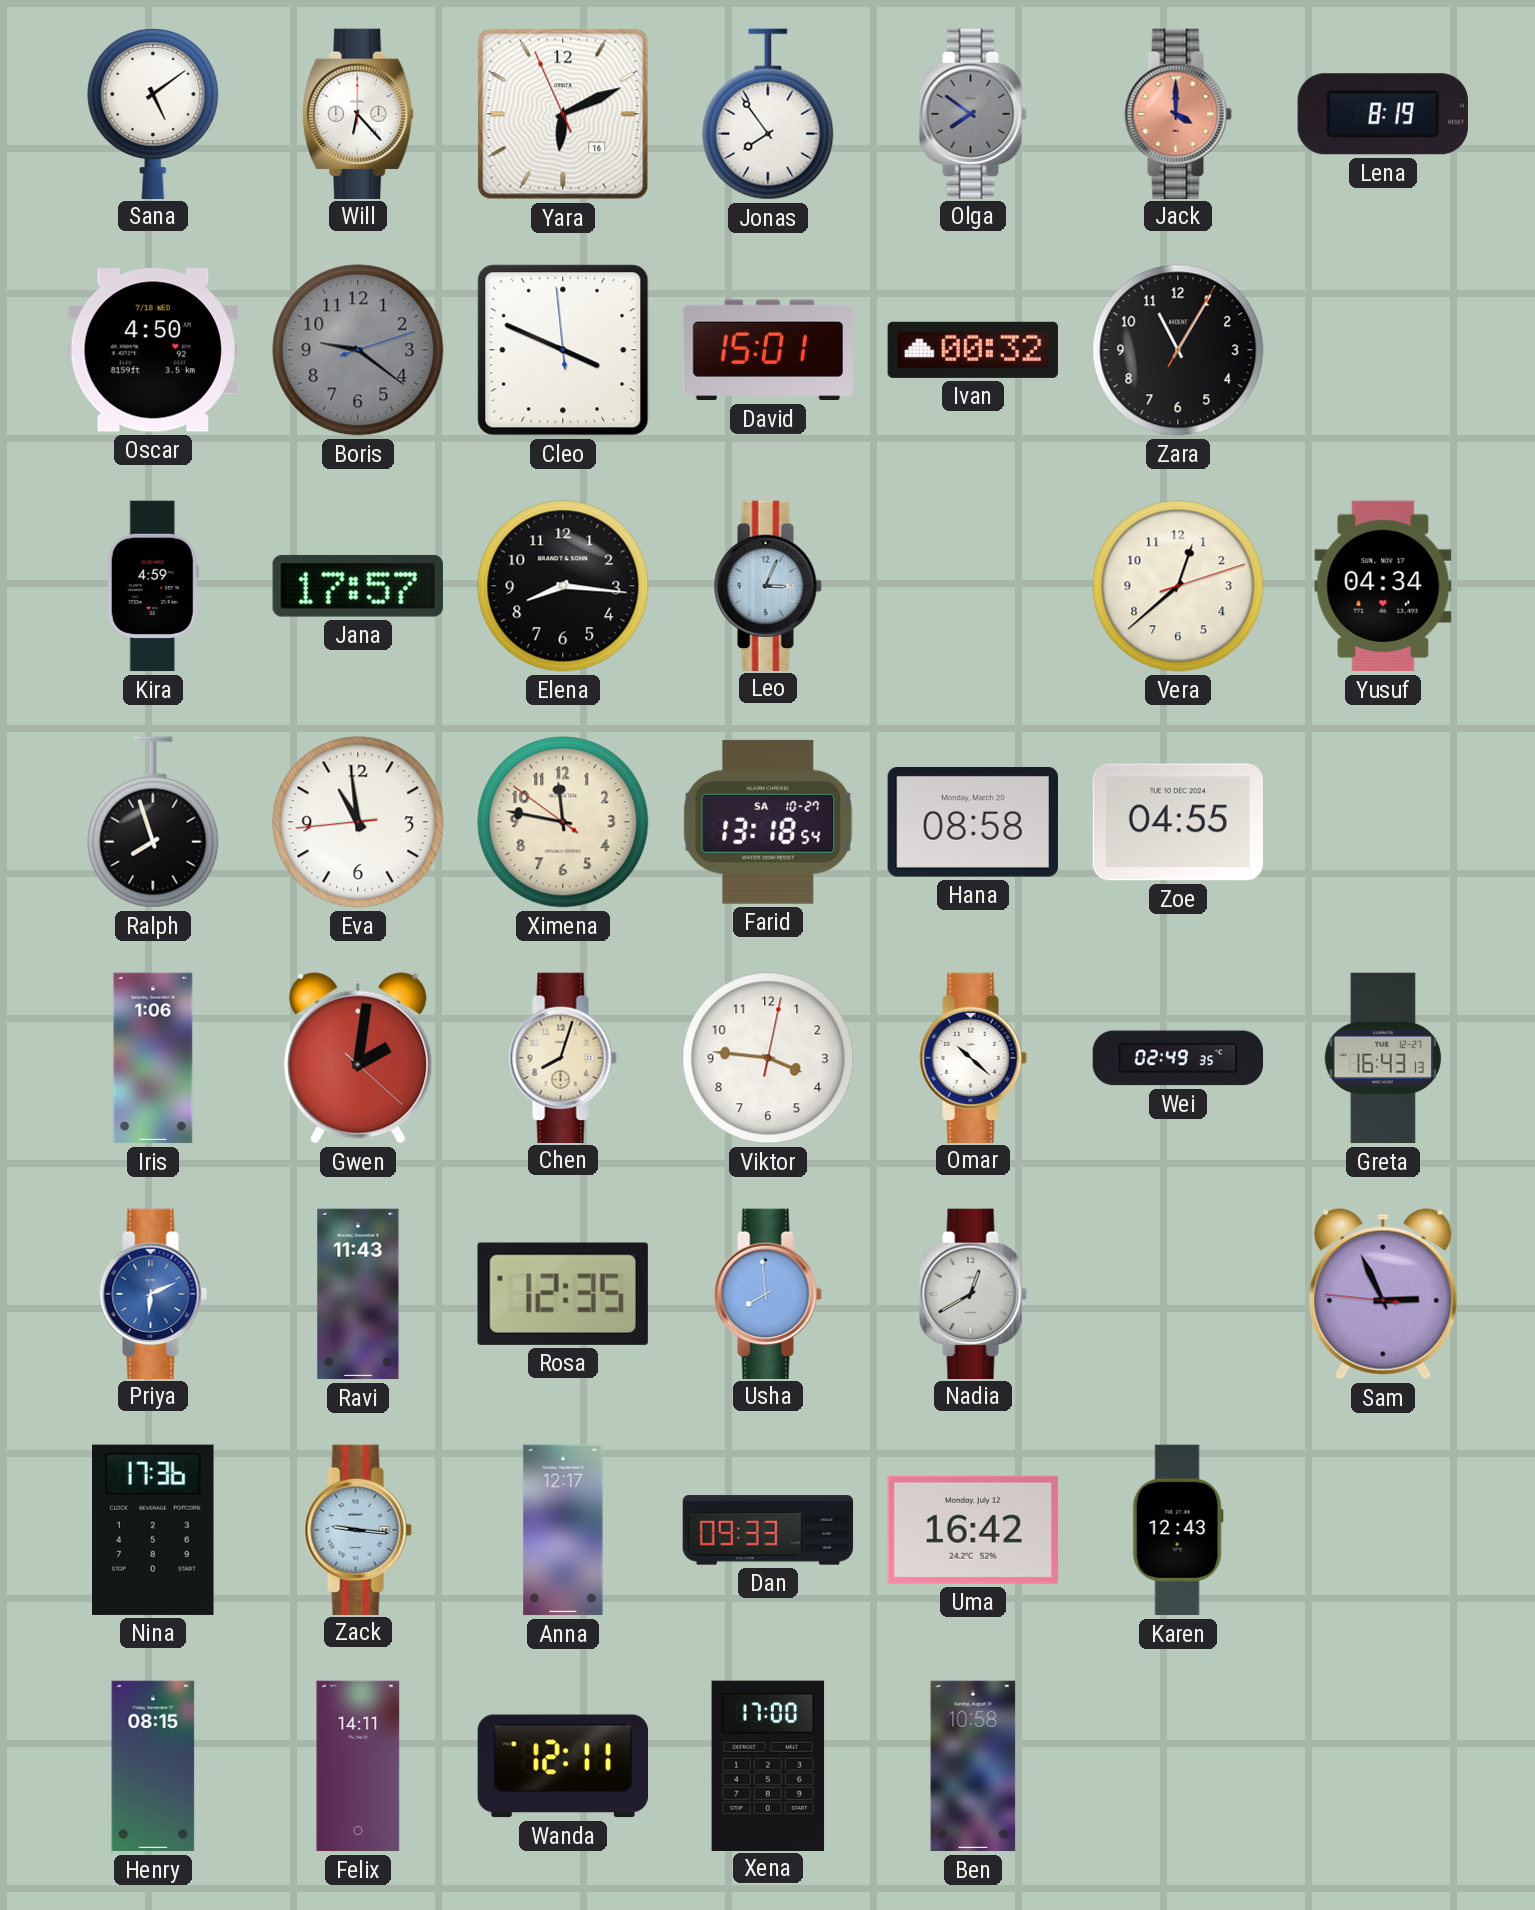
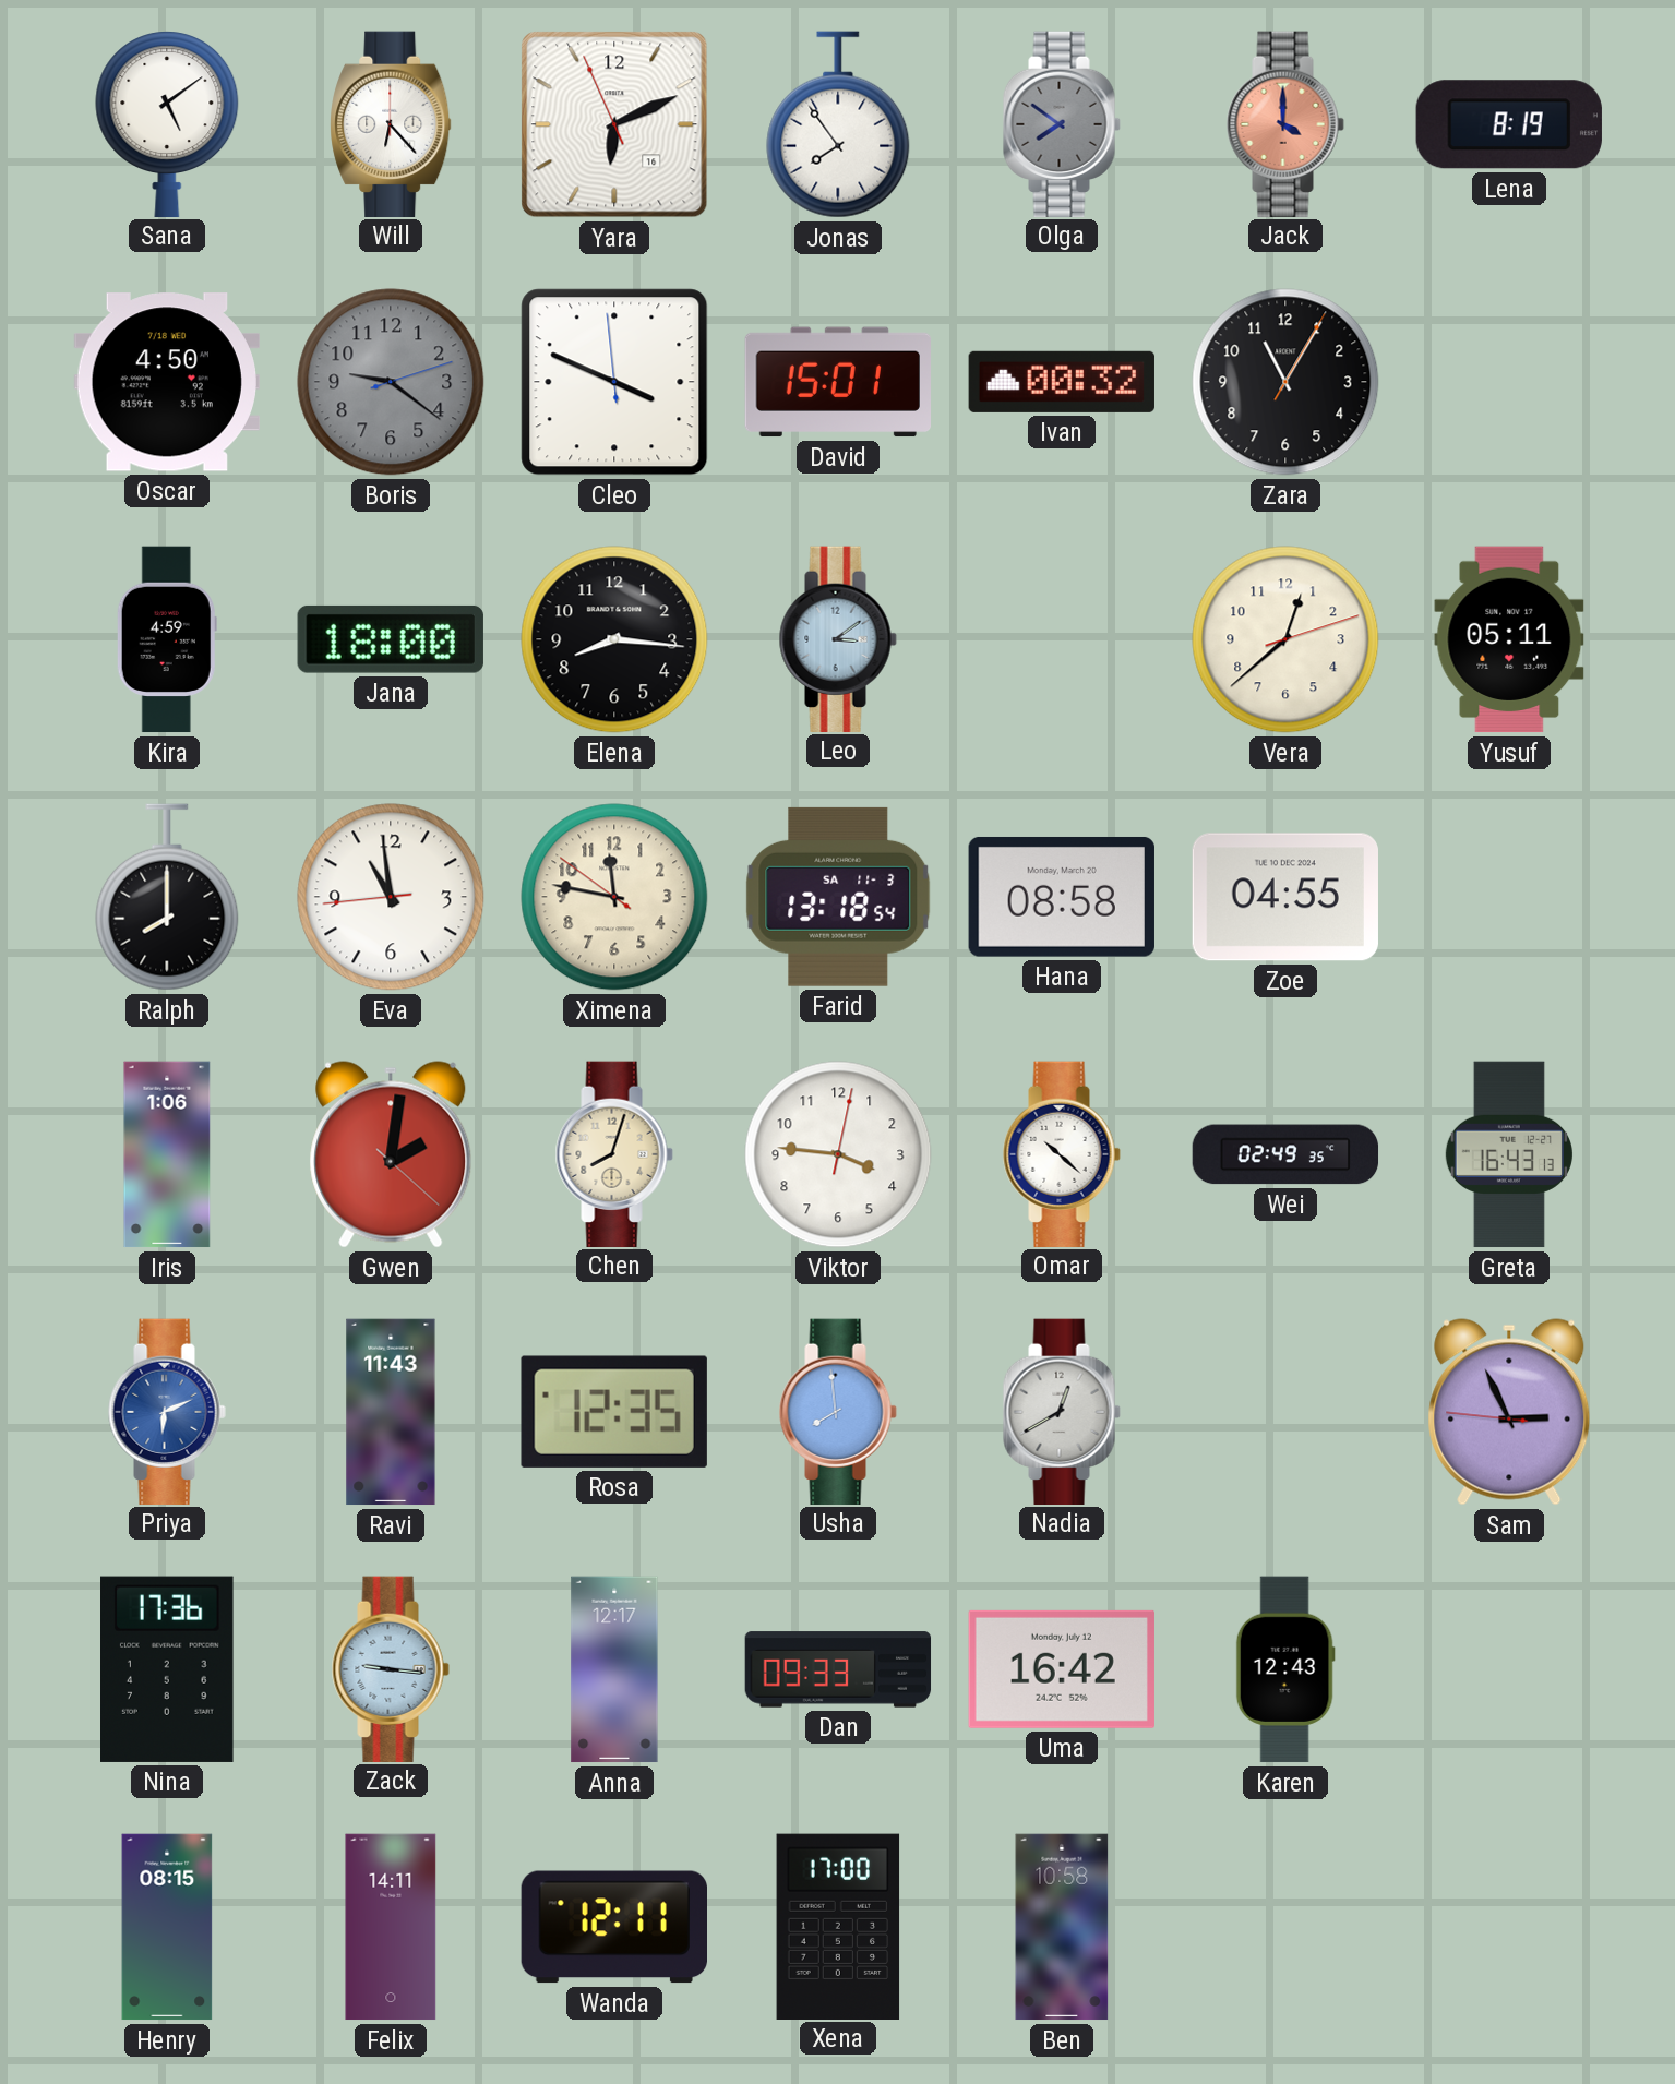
Jana: 17:57 -> 18:00
Leo: 3:04 -> 3:09
Yusuf: 04:34 -> 05:11
Ralph: 7:57 -> 8:00
Farid date: SA 10-27 -> SA 11-3
